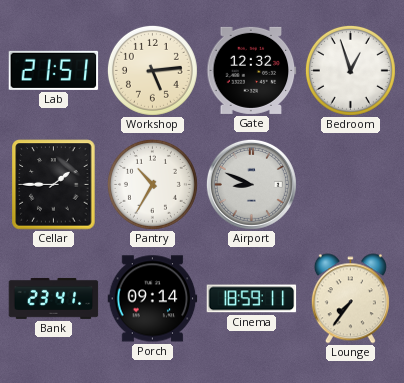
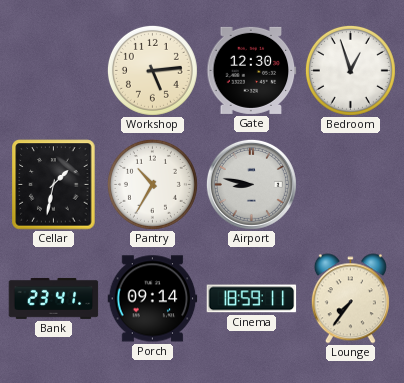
Lab: 21:51 -> none
Gate: 12:32 -> 12:30
Cellar: 1:45 -> 1:32
Airport: 8:49 -> 8:47
